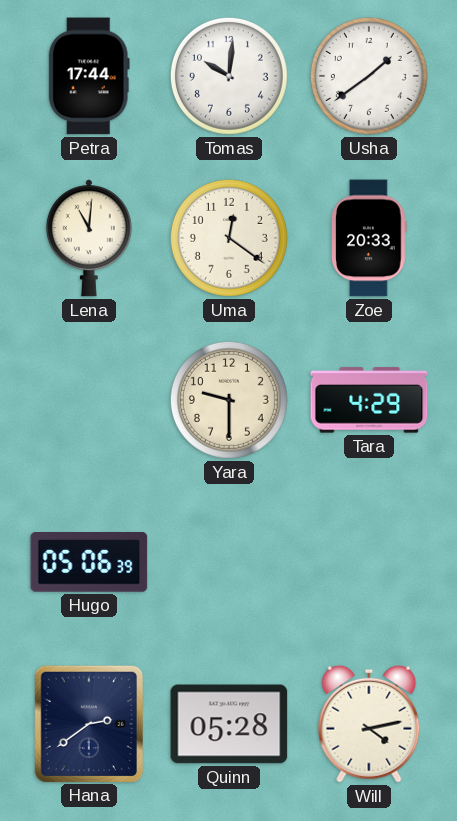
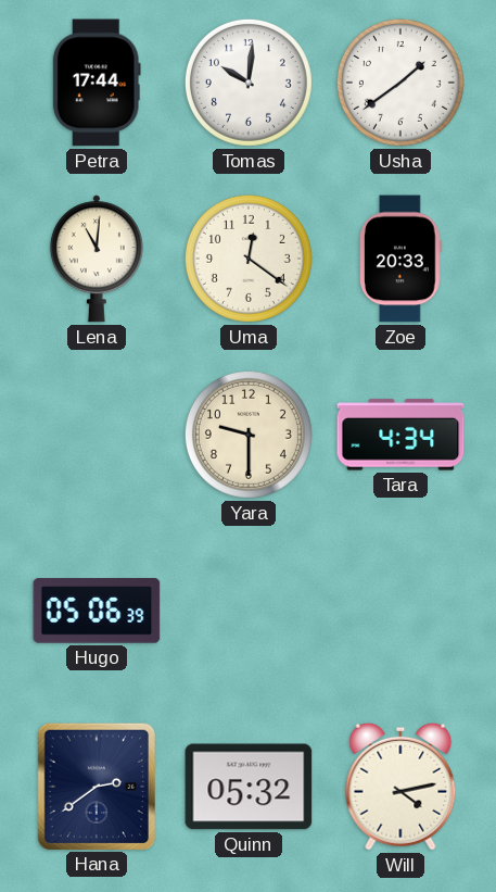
Tara: 4:29 -> 4:34
Quinn: 05:28 -> 05:32
